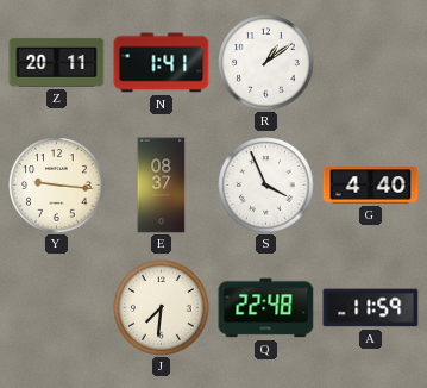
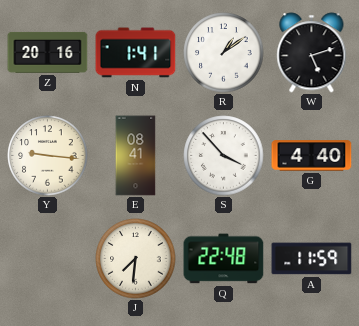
Z: 20:11 -> 20:16
W: none -> 5:12
E: 08:37 -> 08:41
S: 3:56 -> 3:53
